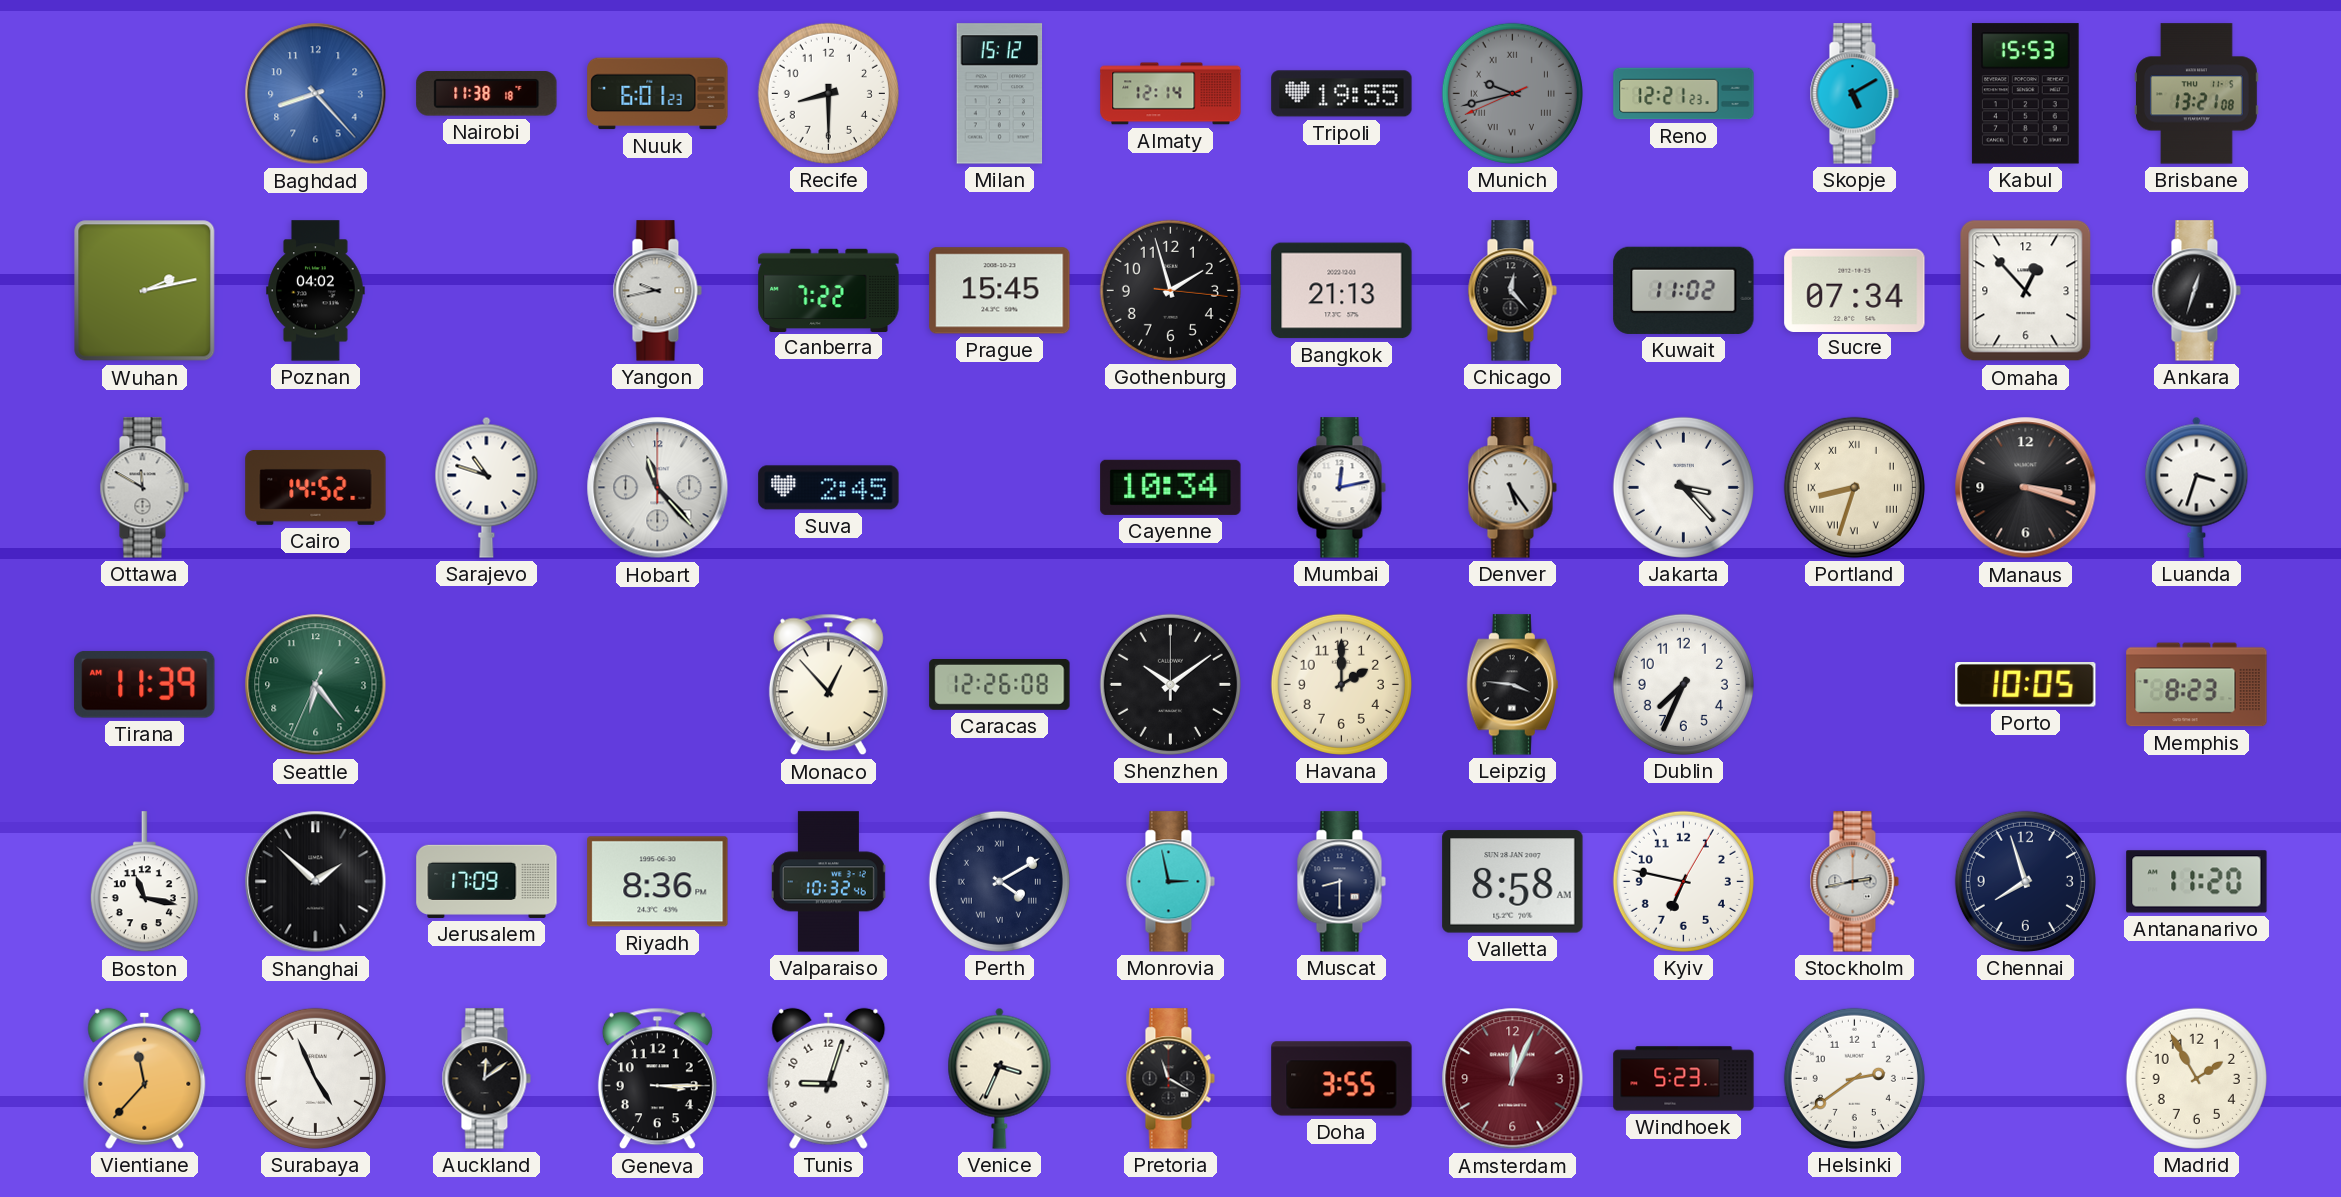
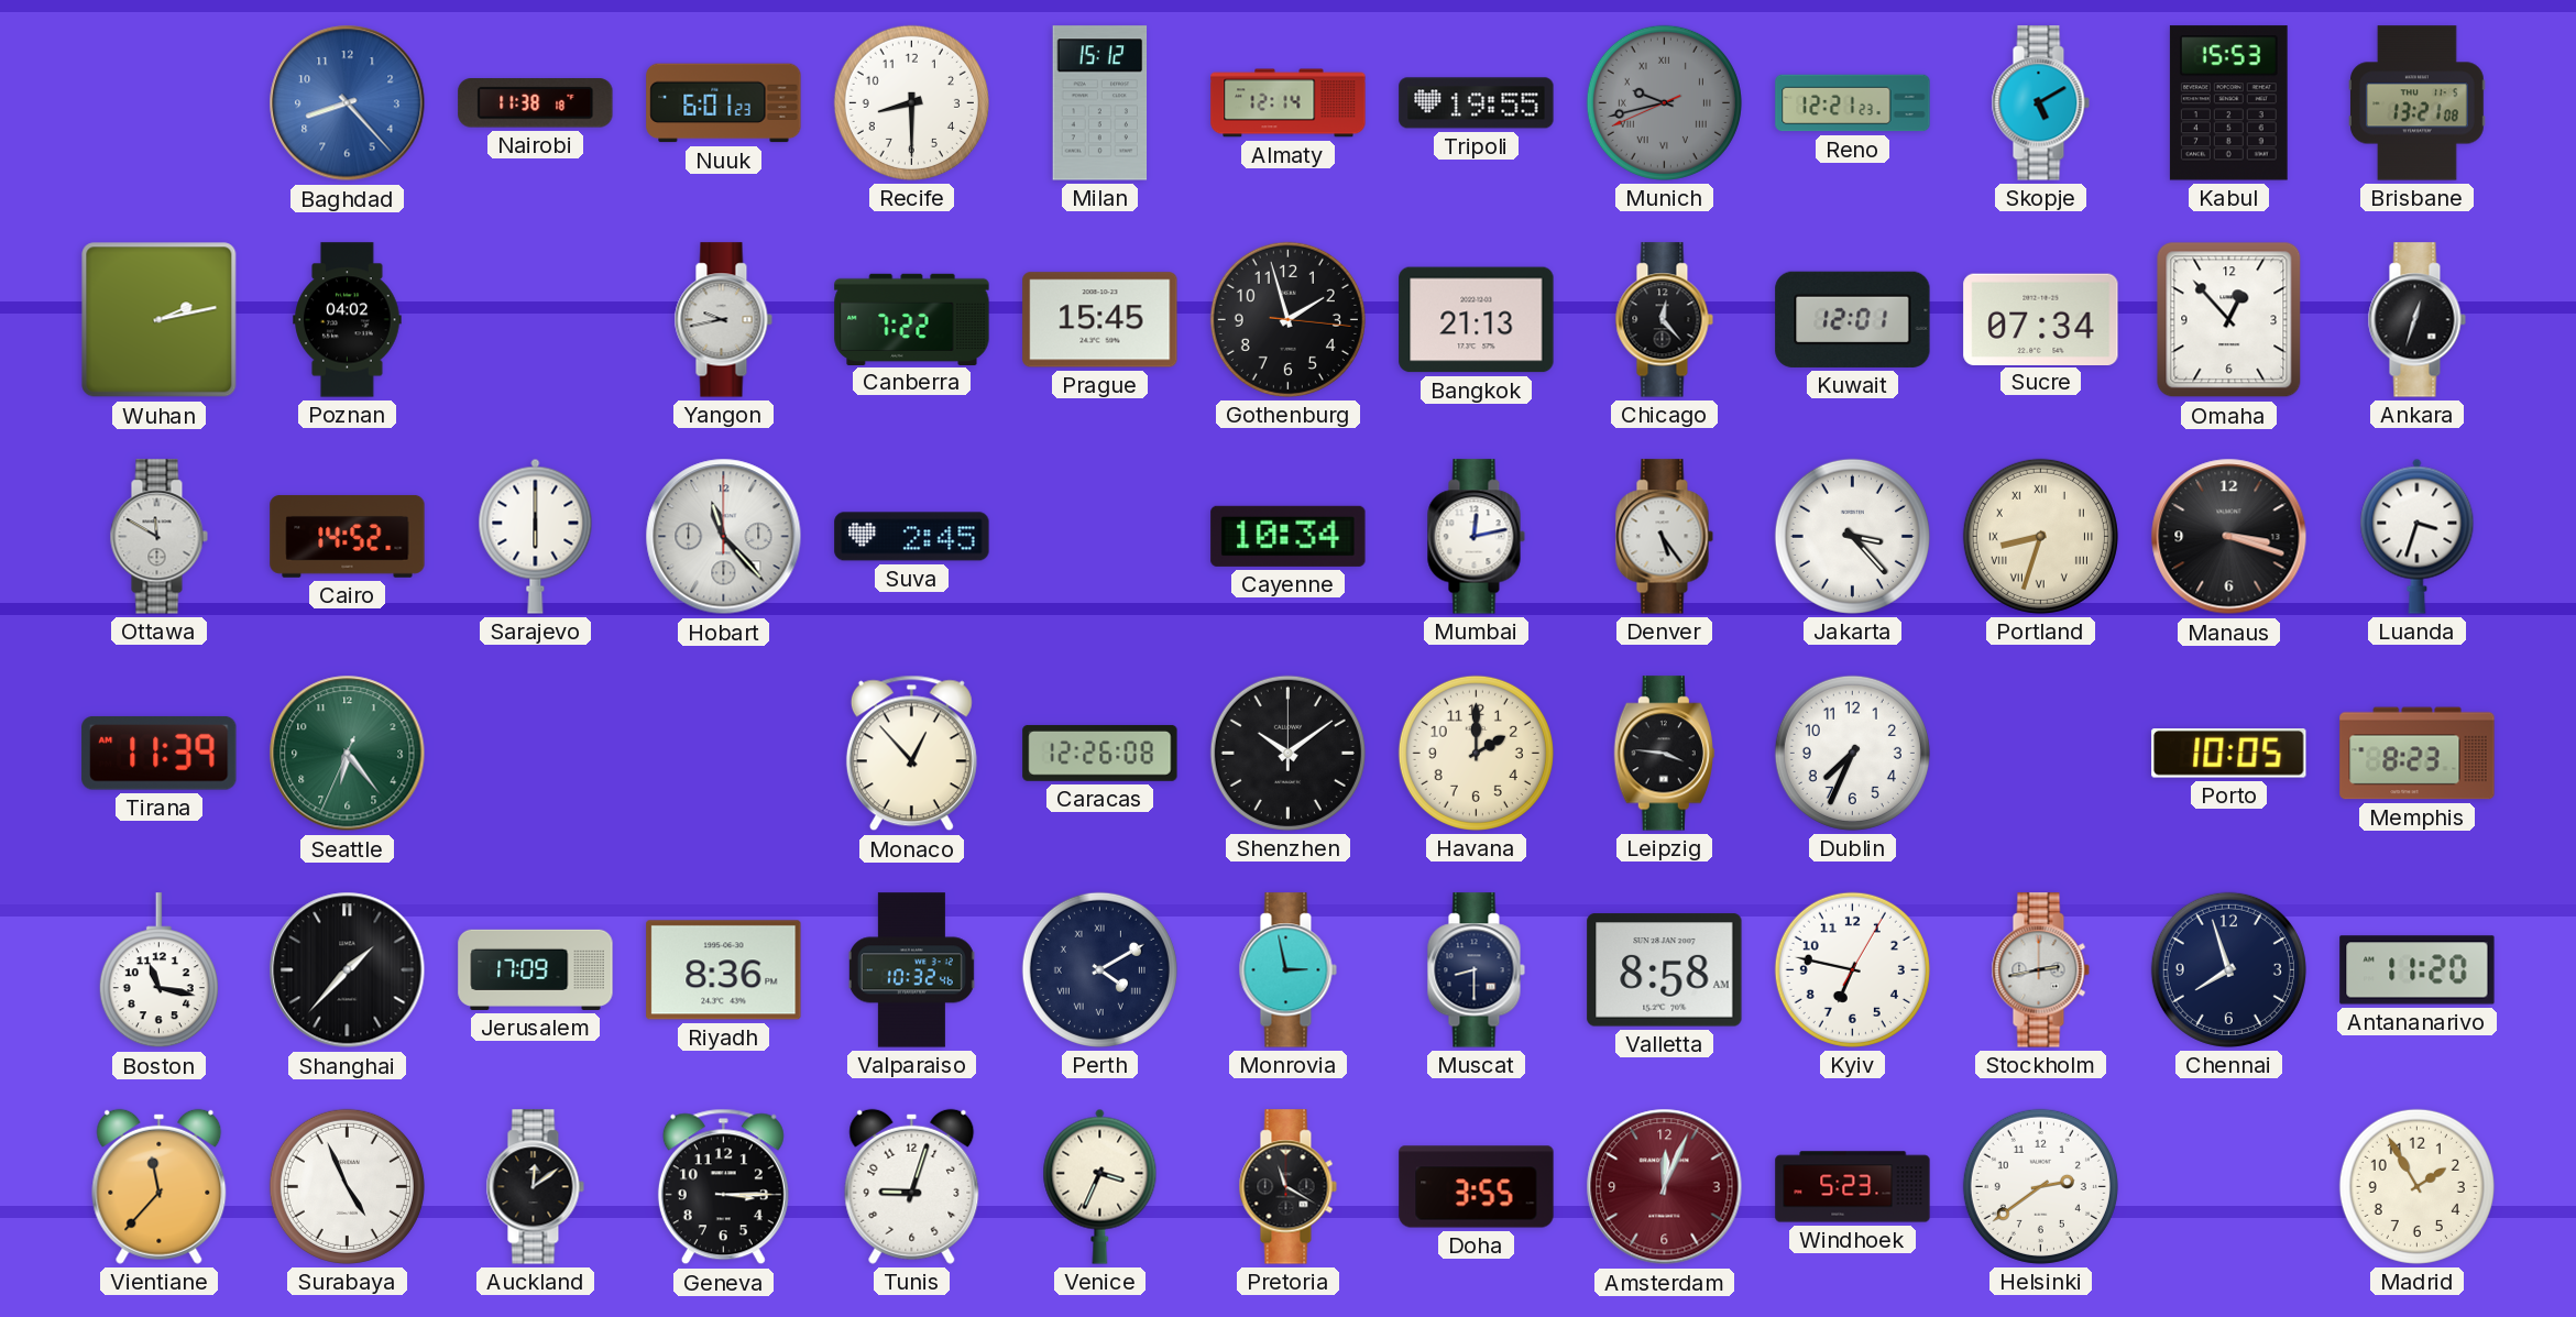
Kuwait: 11:02 -> 12:01
Sarajevo: 10:48 -> 6:00
Shanghai: 1:52 -> 1:37
